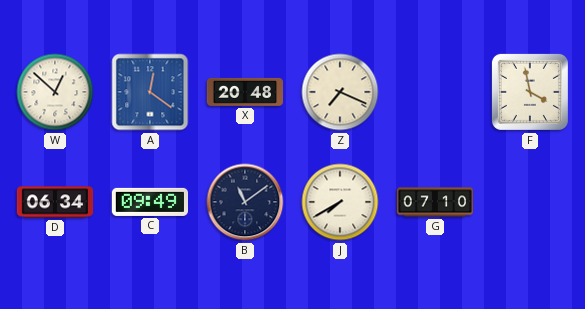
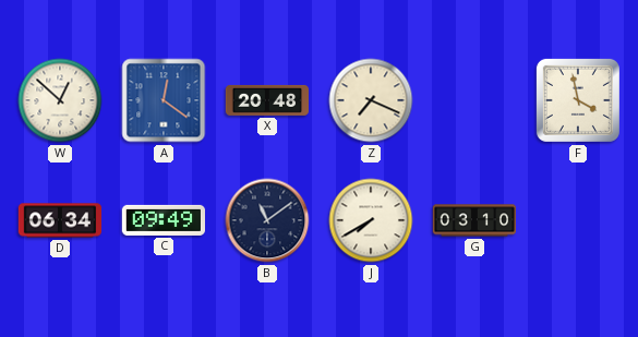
G: 07:10 -> 03:10
